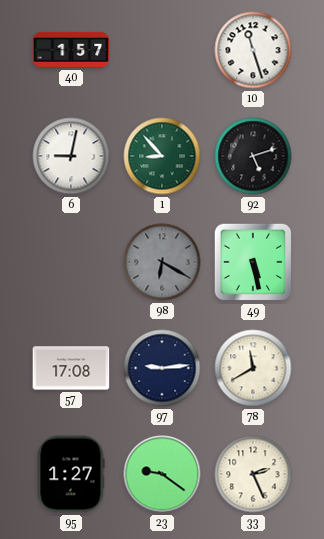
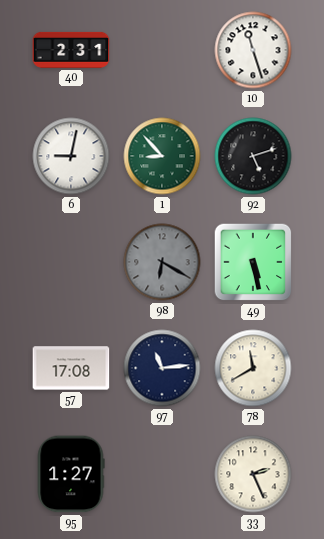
40: 1:57 -> 2:31
97: 9:14 -> 11:14
23: 9:21 -> none
